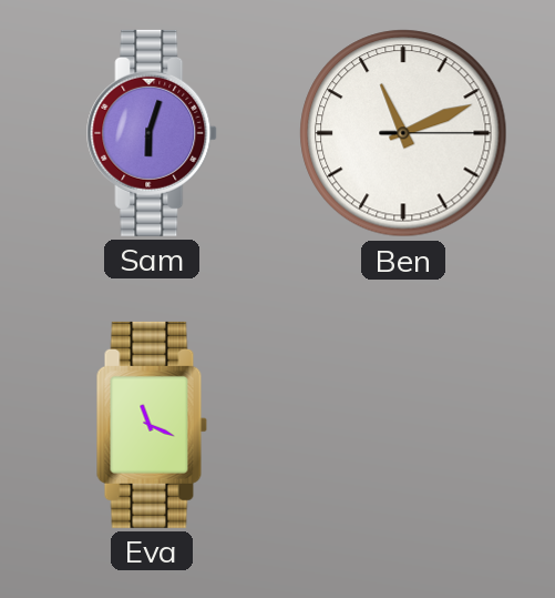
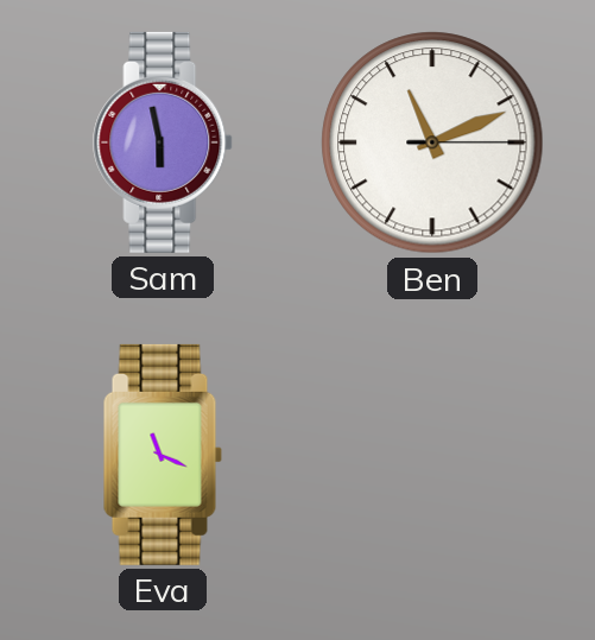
Sam: 6:03 -> 5:58
